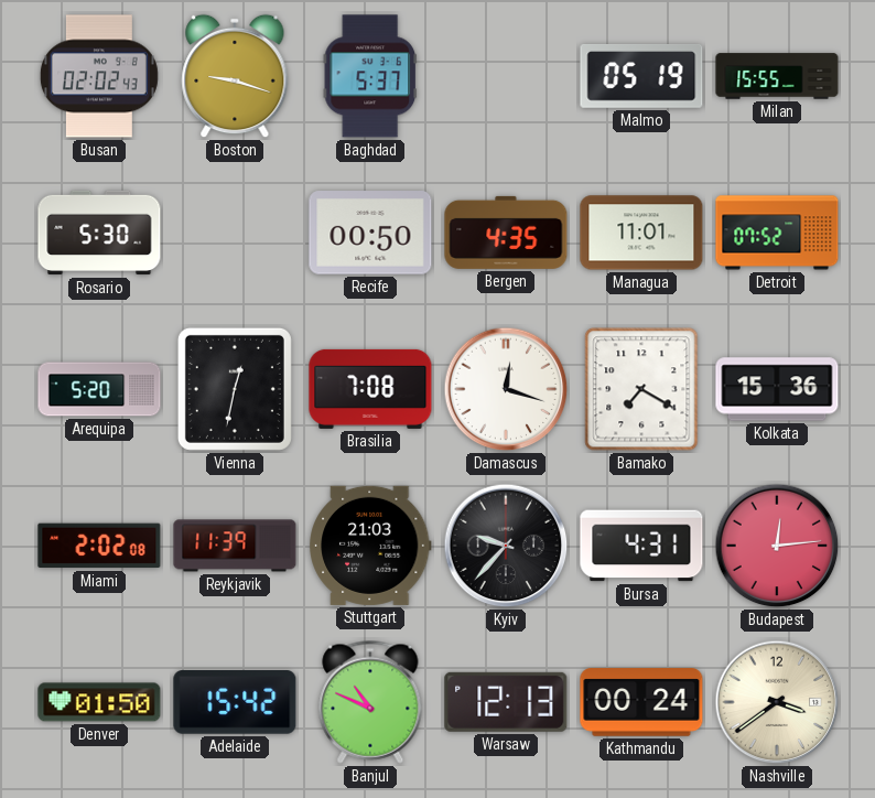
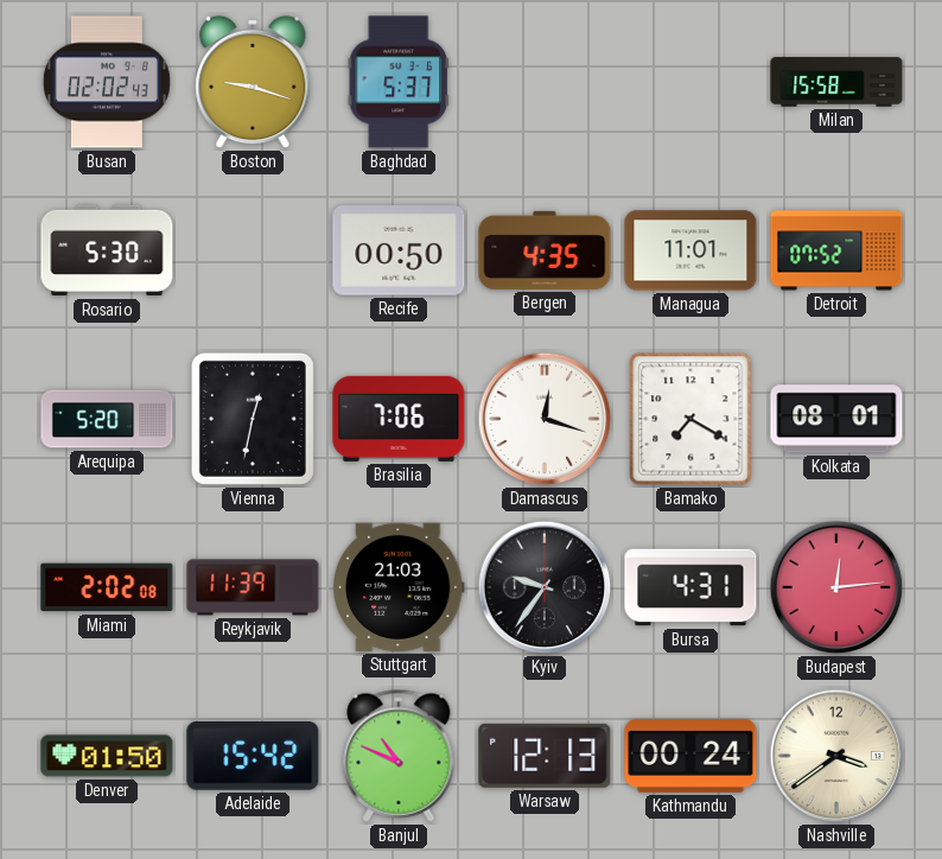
Malmo: 05:19 -> none
Milan: 15:55 -> 15:58
Brasilia: 7:08 -> 7:06
Kolkata: 15:36 -> 08:01
Kyiv: 9:37 -> 9:36
